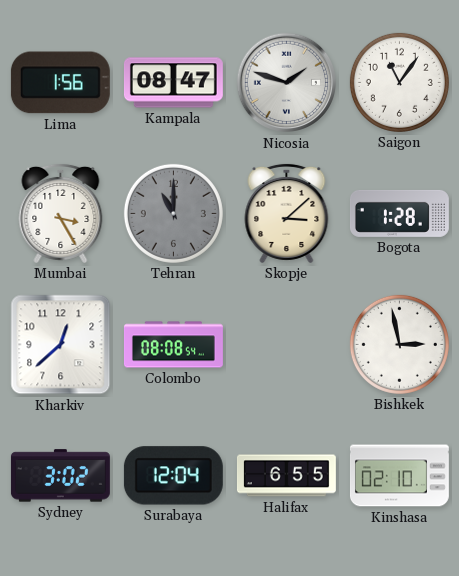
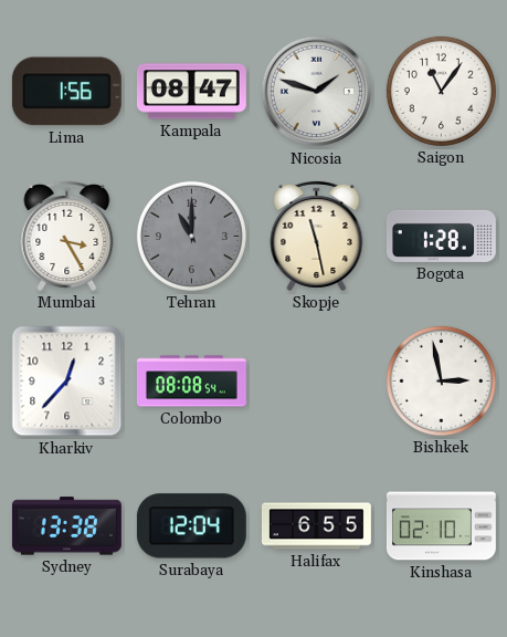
Skopje: 3:08 -> 11:28
Kharkiv: 12:38 -> 12:37
Sydney: 3:02 -> 13:38
